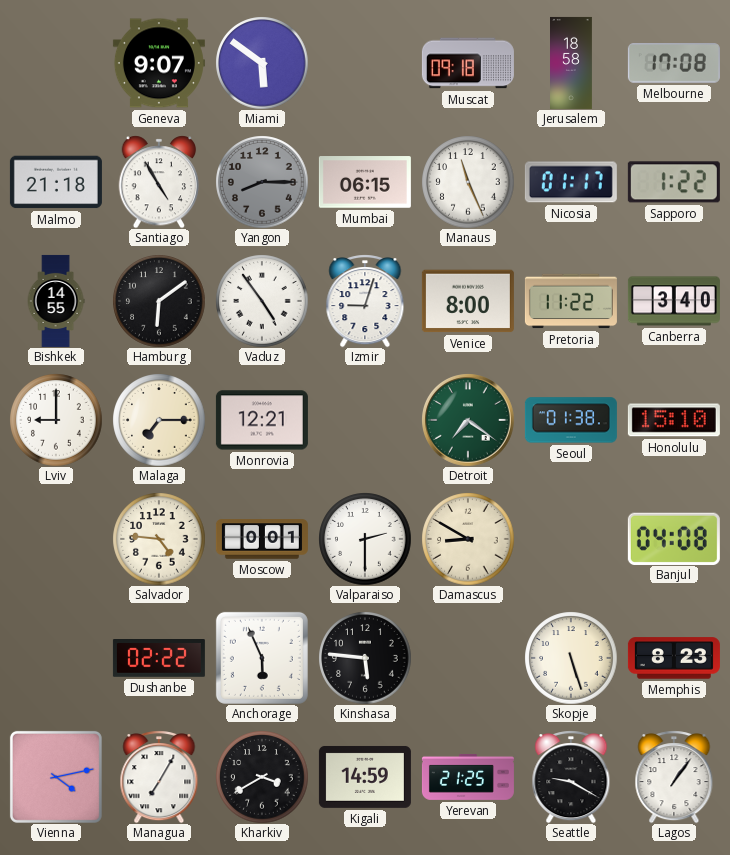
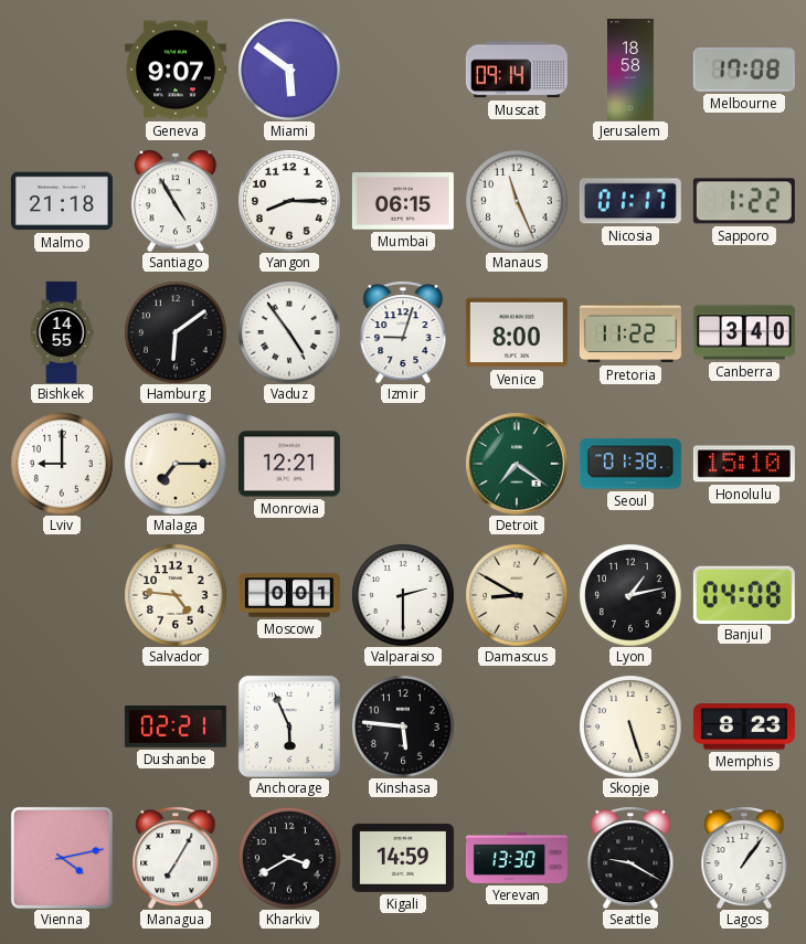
Muscat: 09:18 -> 09:14
Yangon dial: grey -> white
Lyon: none -> 1:13
Dushanbe: 02:22 -> 02:21
Yerevan: 21:25 -> 13:30
